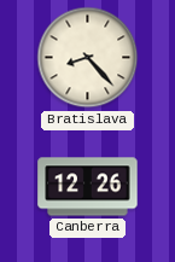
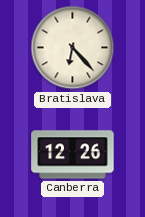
Bratislava: 8:23 -> 6:23
